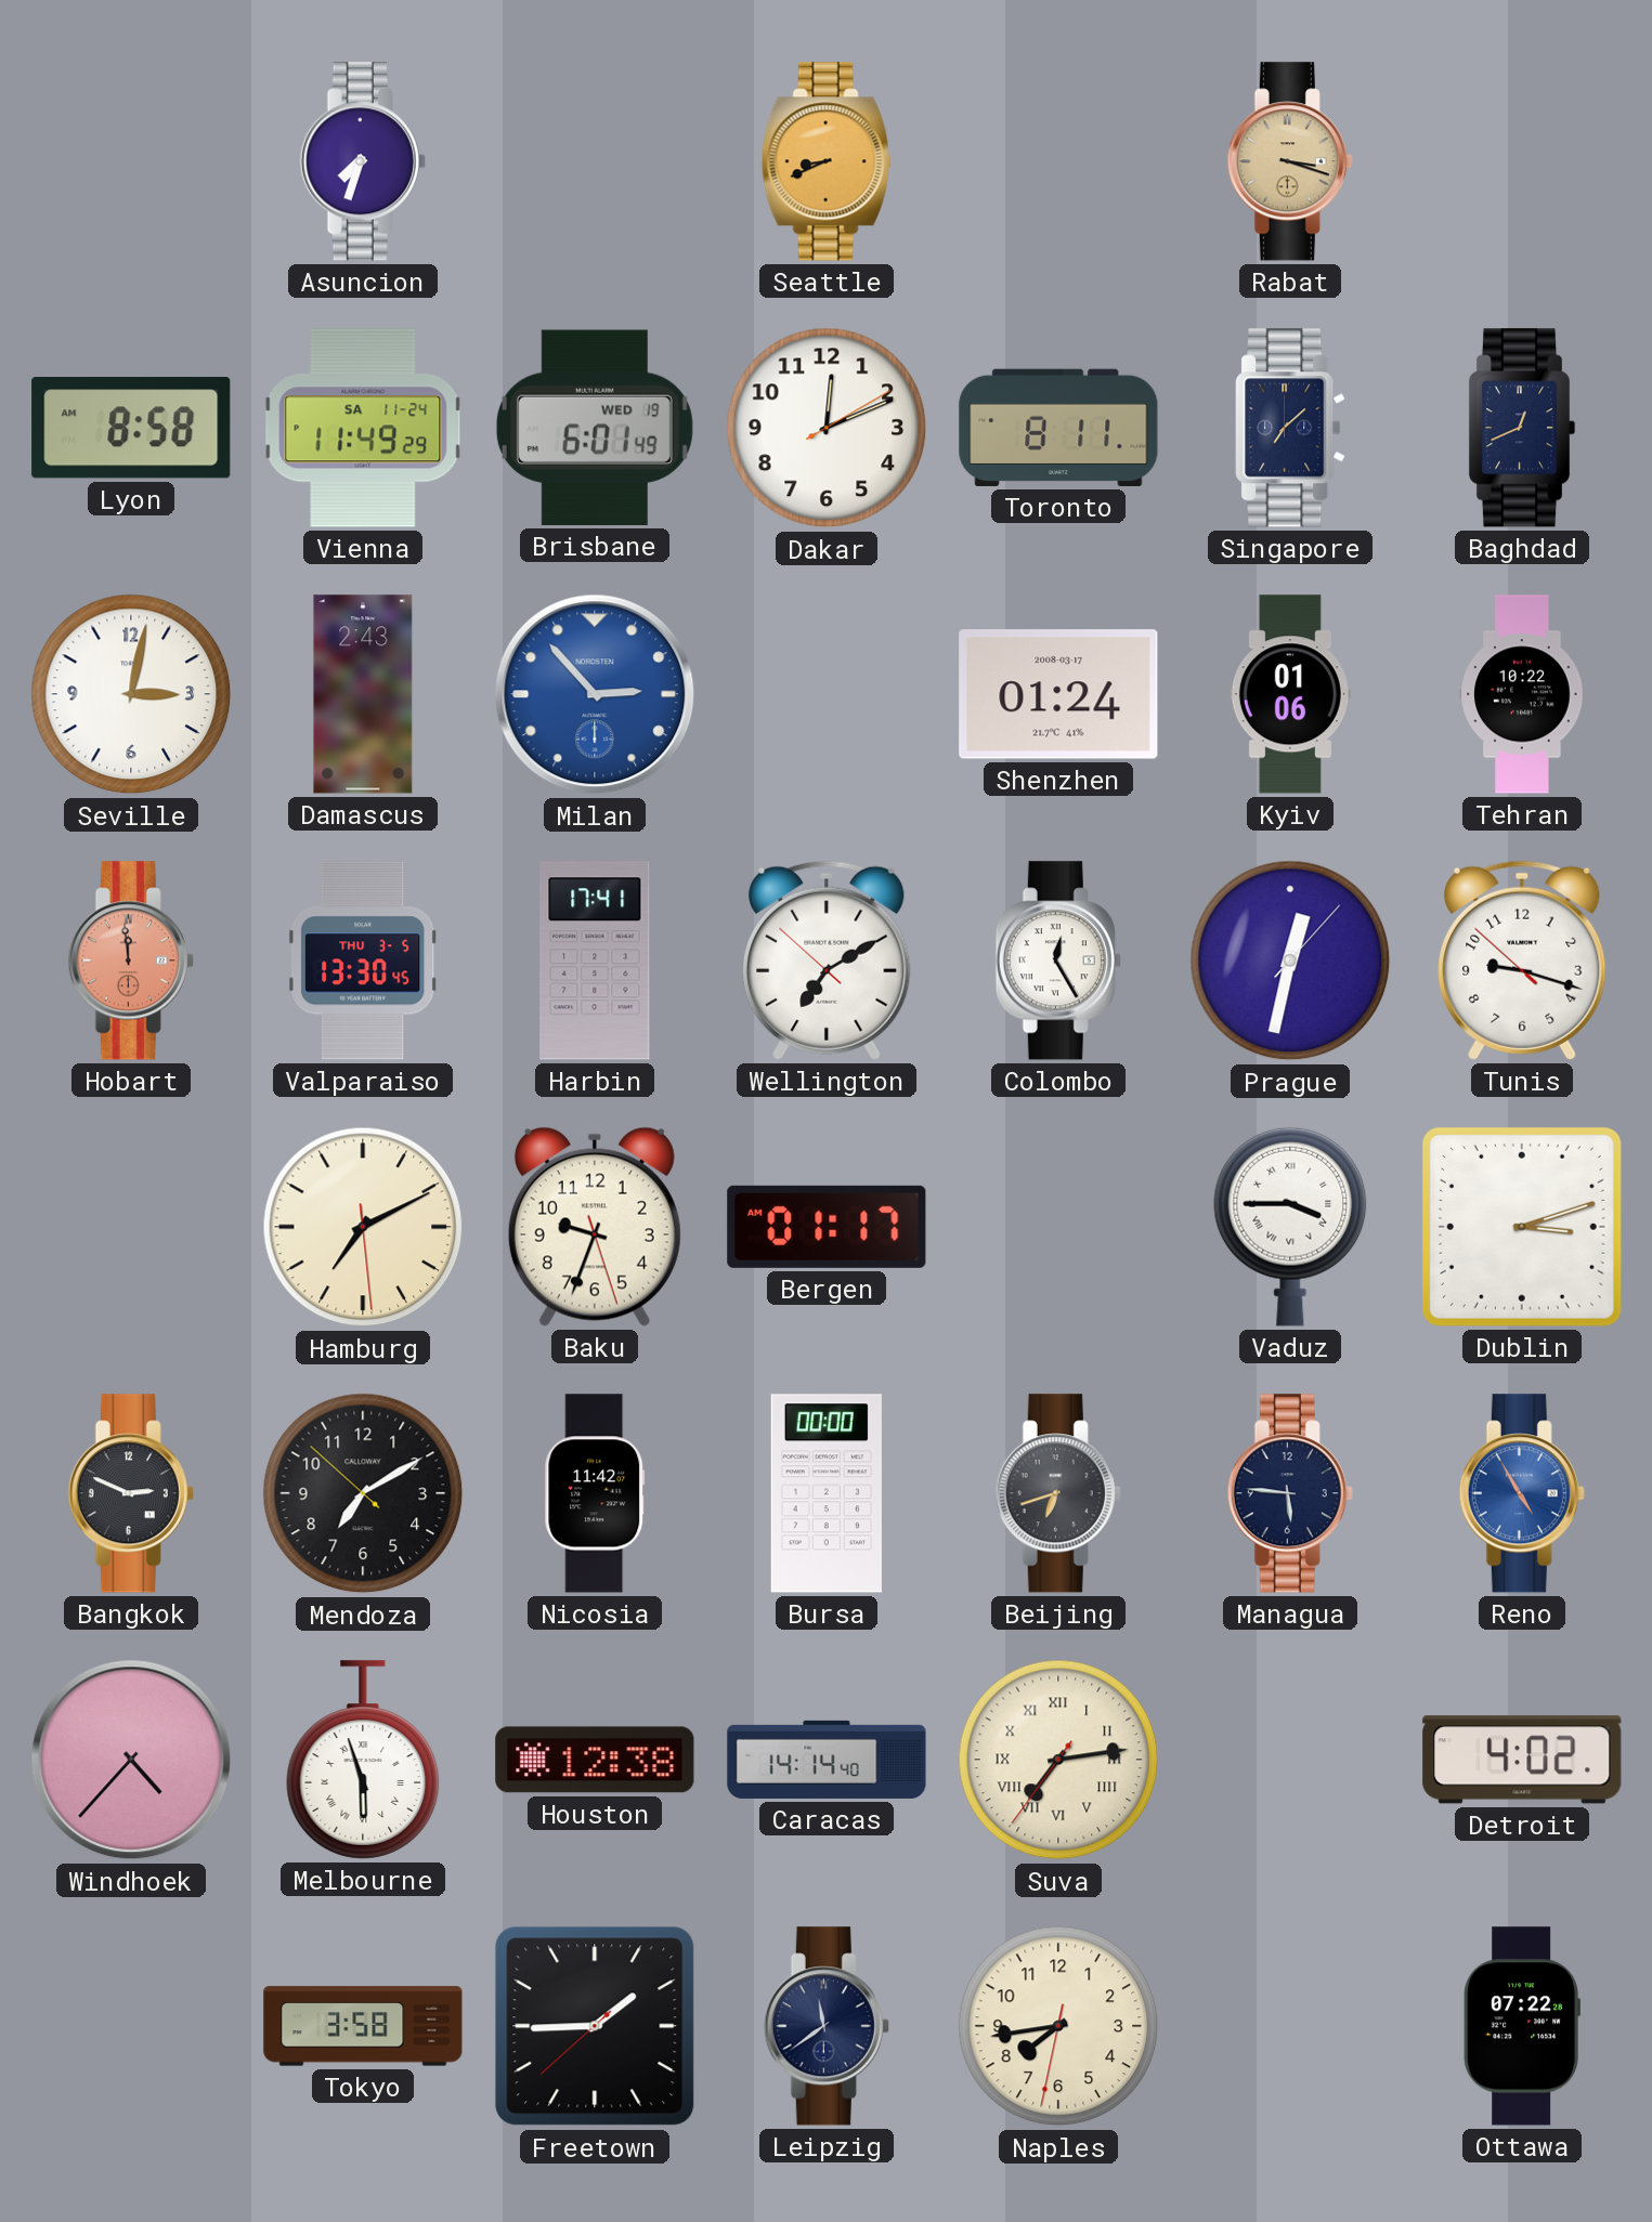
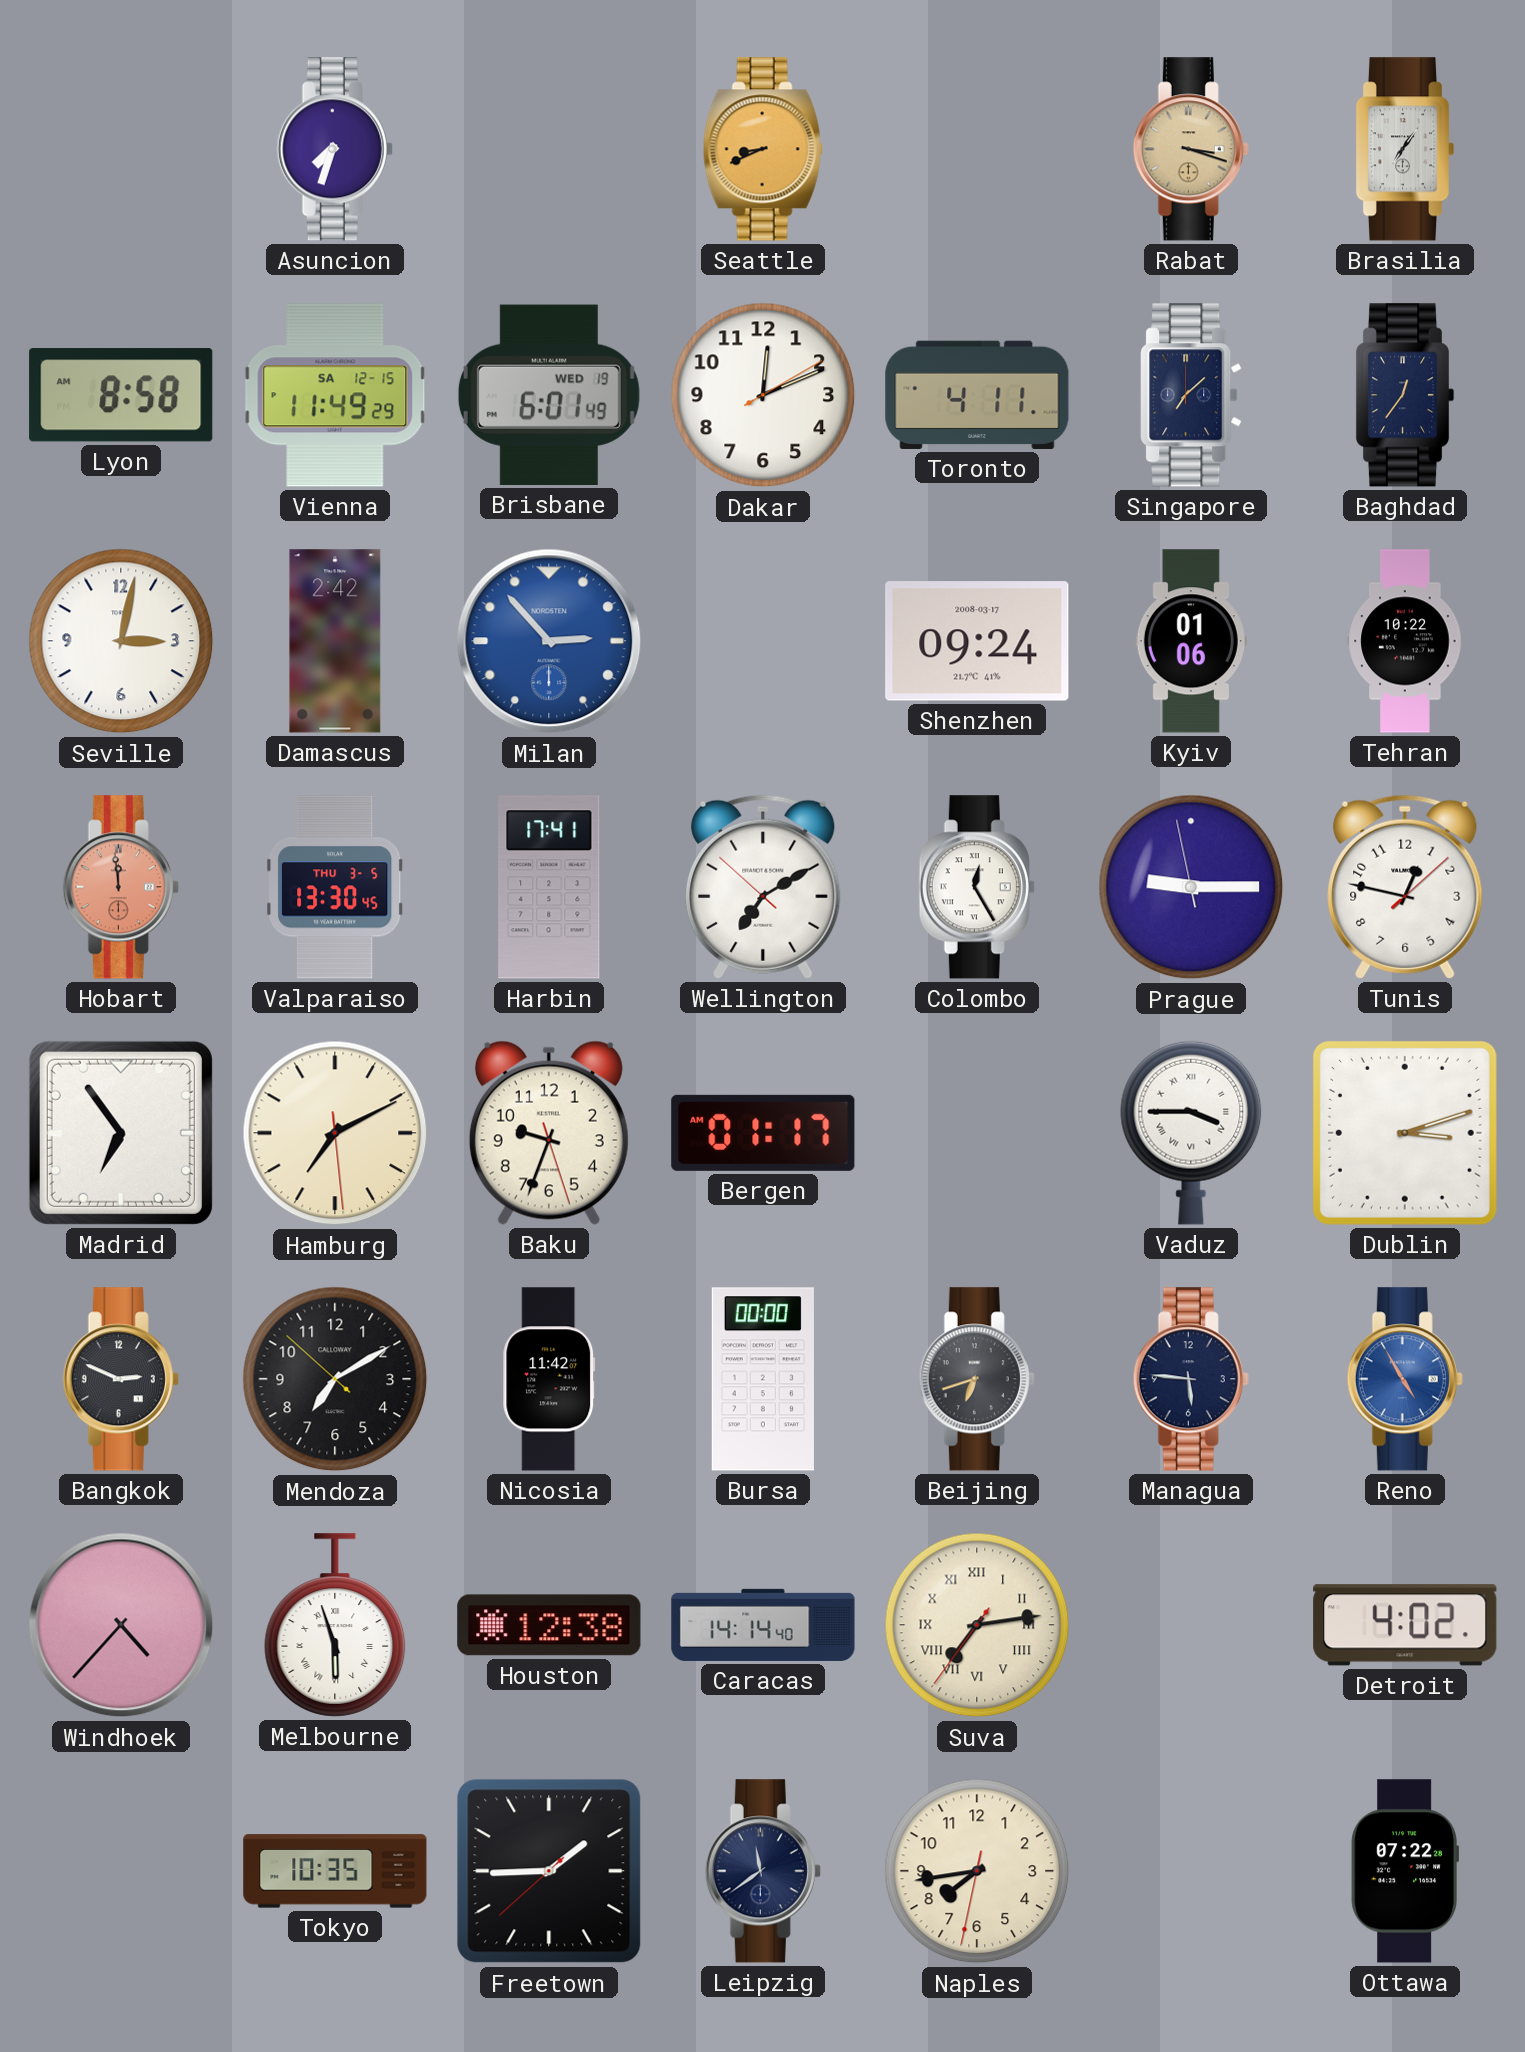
Brasilia: none -> 7:06
Vienna date: SA 11-24 -> SA 12-15
Toronto: 8:11 -> 4:11
Baghdad: 12:41 -> 12:36
Damascus: 2:43 -> 2:42
Shenzhen: 01:24 -> 09:24
Prague: 12:32 -> 9:14
Tunis: 9:17 -> 12:47
Madrid: none -> 6:54
Tokyo: 3:58 -> 10:35
